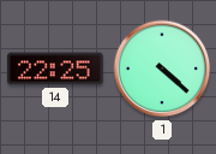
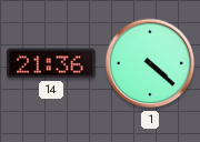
14: 22:25 -> 21:36
